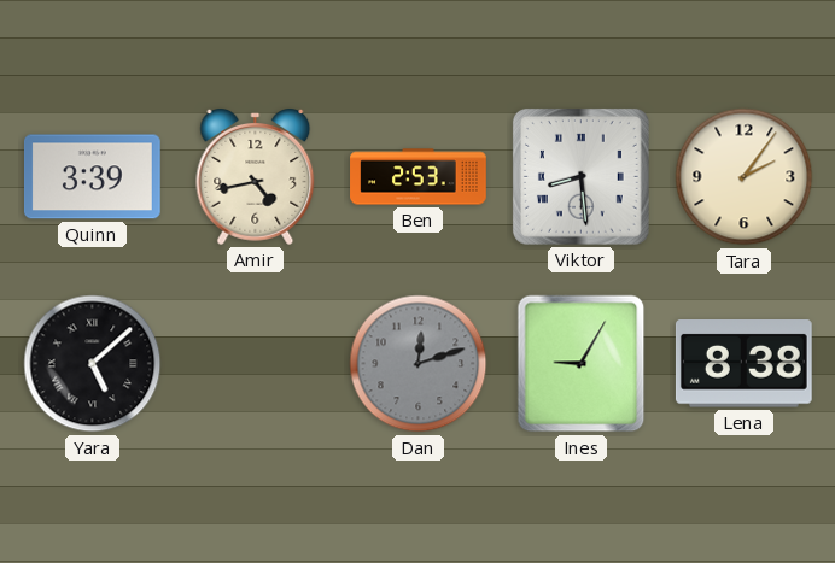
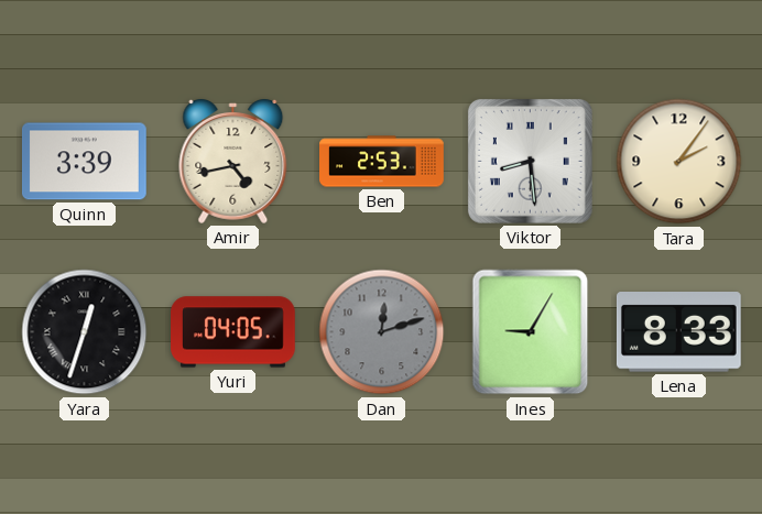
Yara: 5:08 -> 12:33
Yuri: none -> 04:05
Lena: 8:38 -> 8:33
